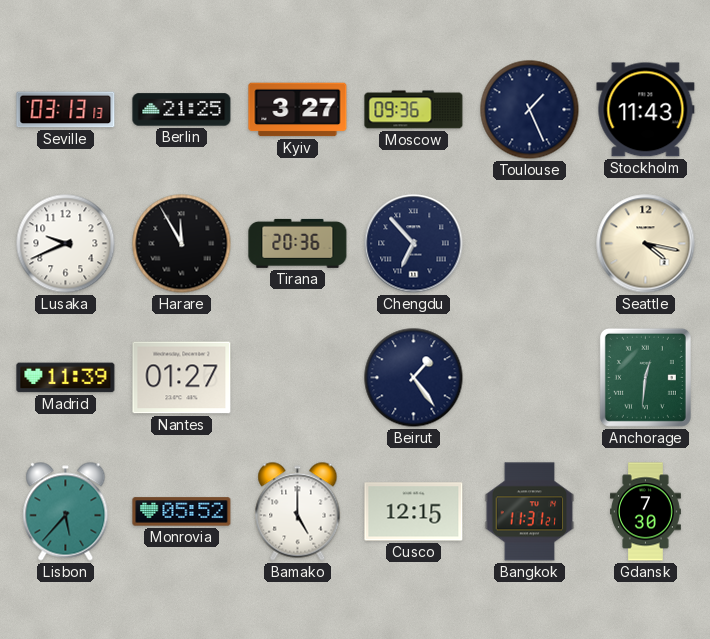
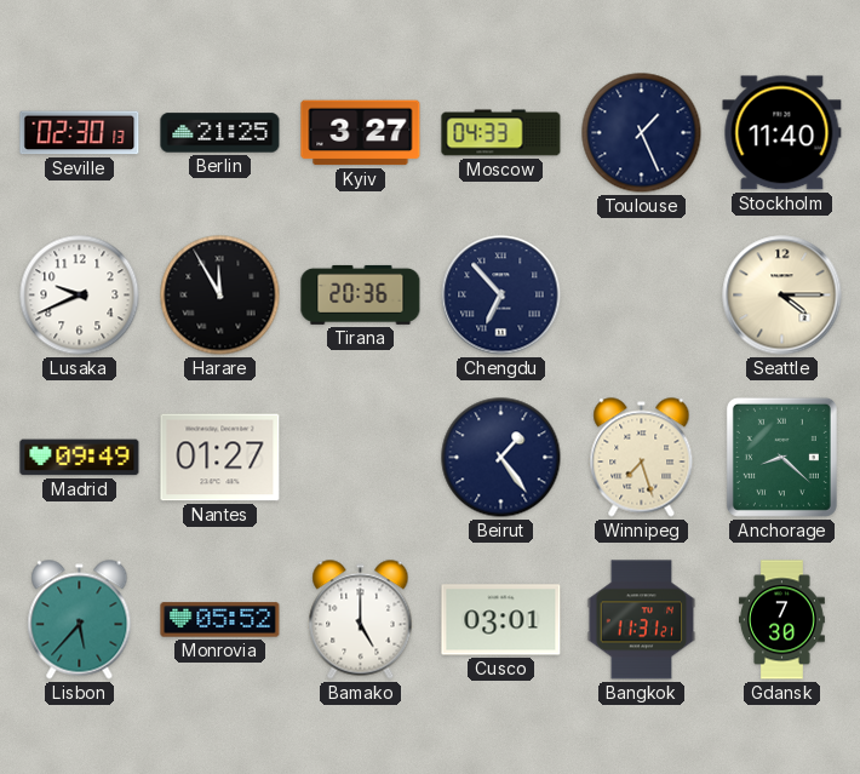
Seville: 03:13 -> 02:30
Moscow: 09:36 -> 04:33
Stockholm: 11:43 -> 11:40
Seattle: 4:17 -> 4:15
Madrid: 11:39 -> 09:49
Winnipeg: none -> 7:27
Anchorage: 12:31 -> 8:22
Cusco: 12:15 -> 03:01
